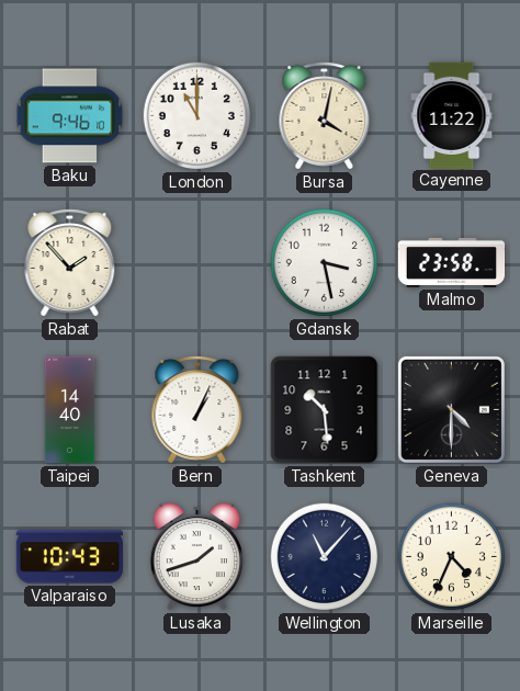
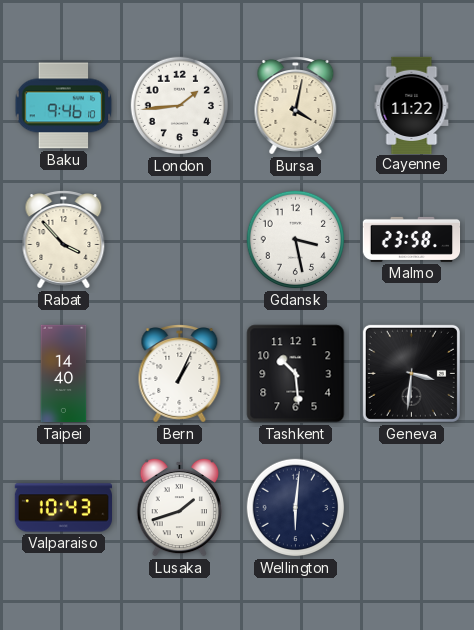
London: 11:00 -> 1:44
Rabat: 1:53 -> 3:53
Geneva: 4:30 -> 3:31
Wellington: 11:07 -> 6:01
Marseille: 4:34 -> none
